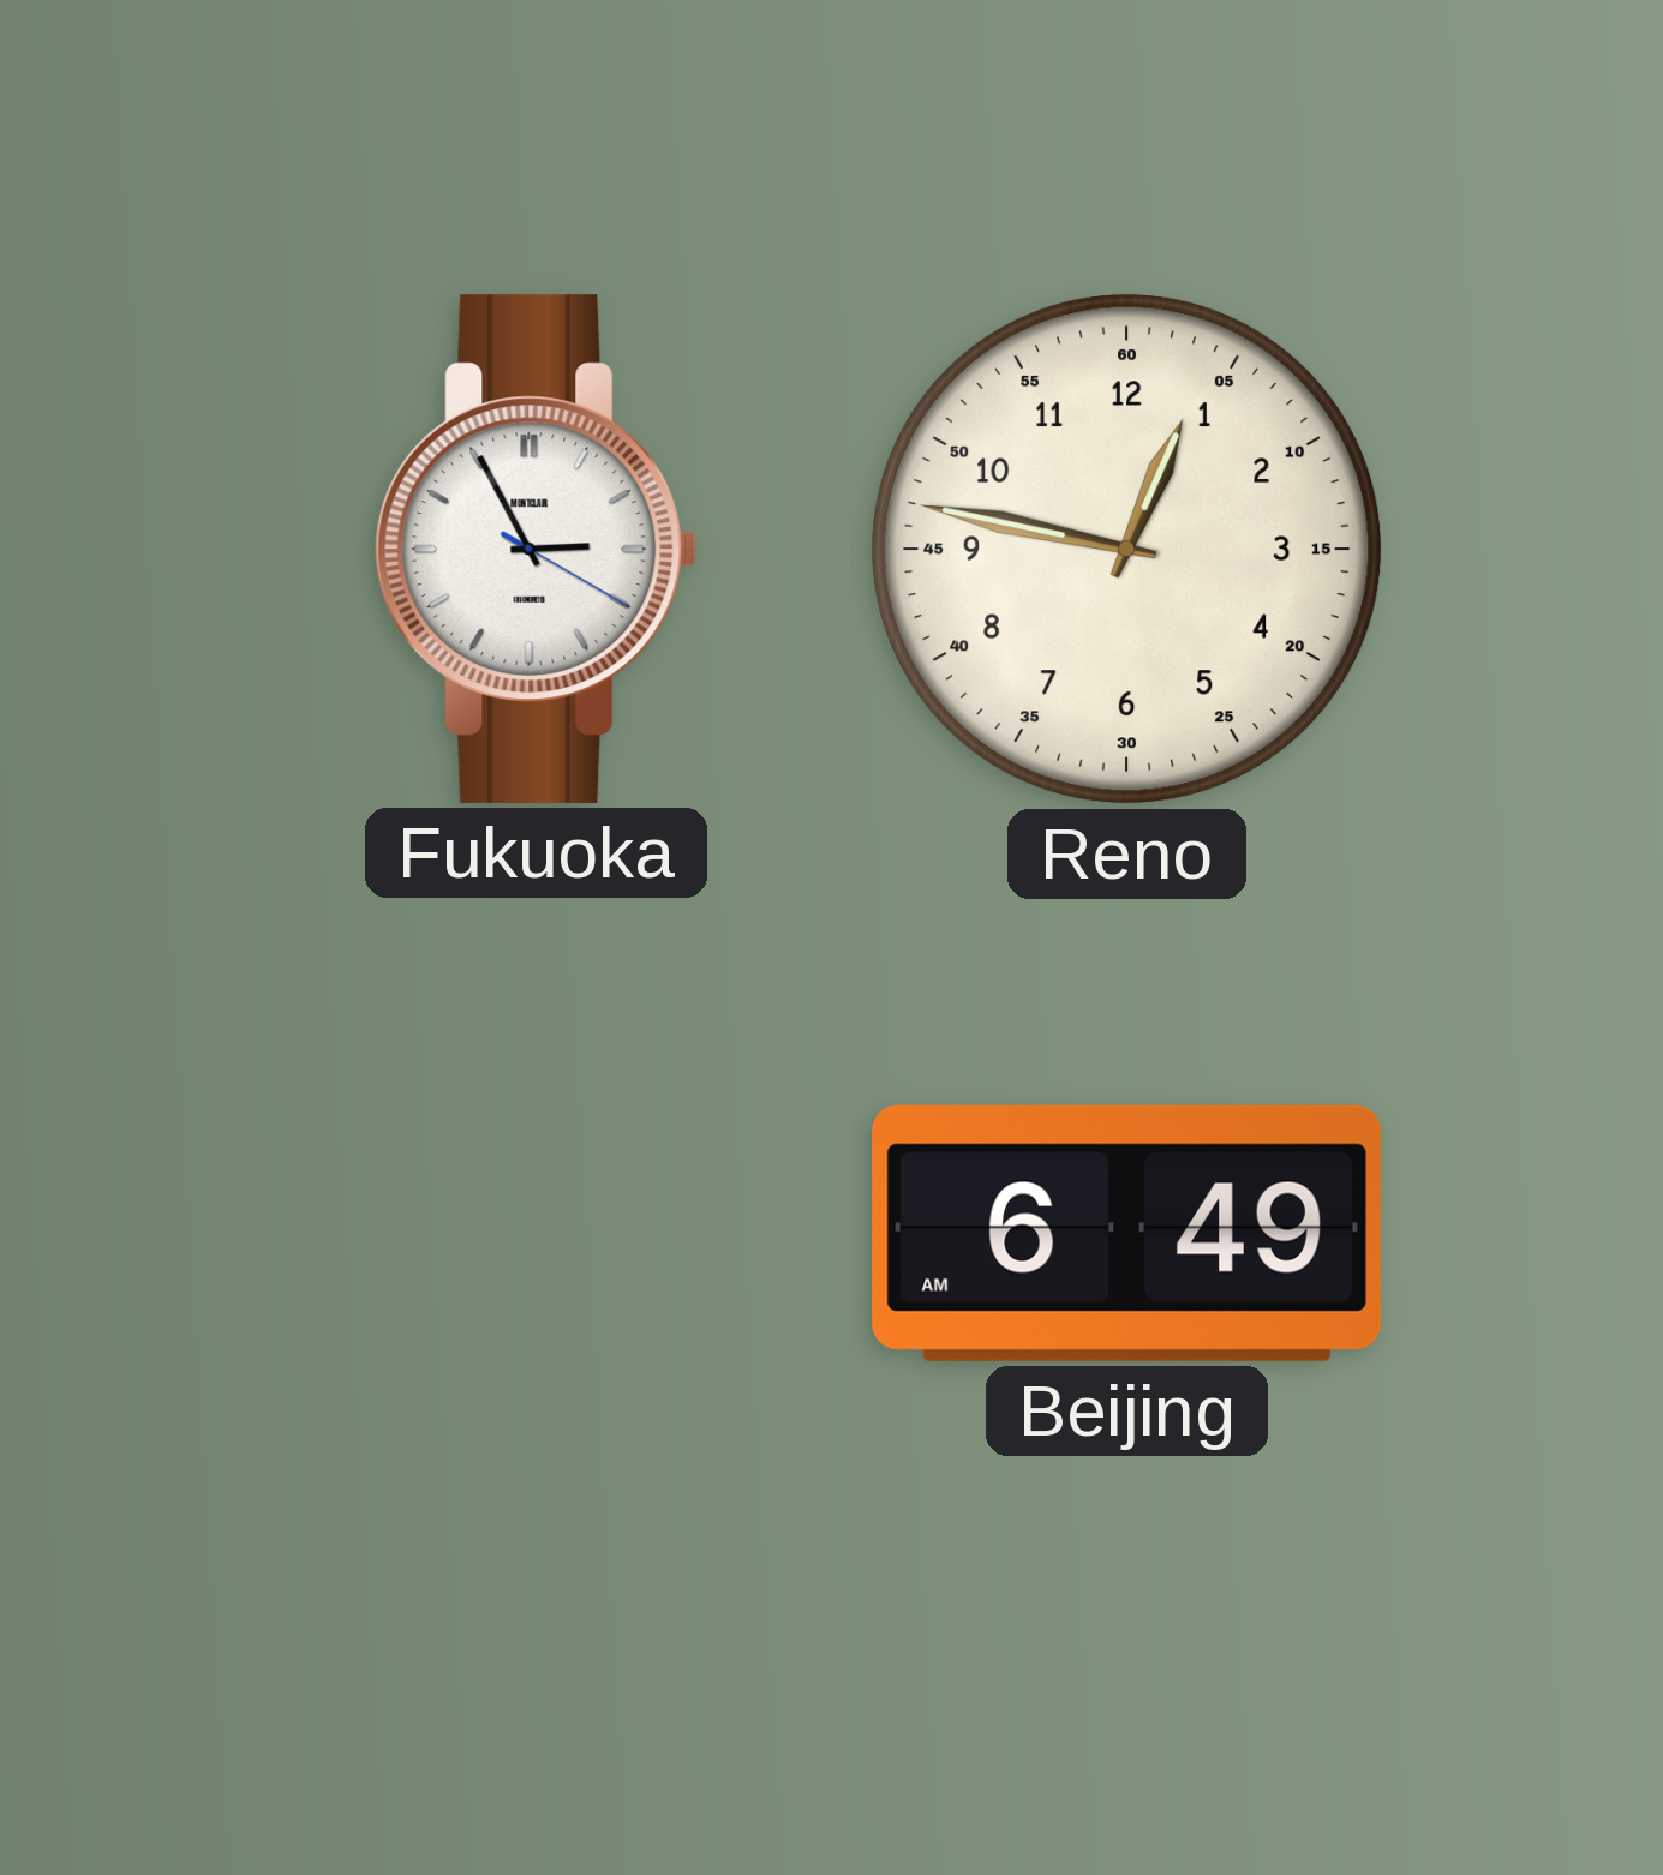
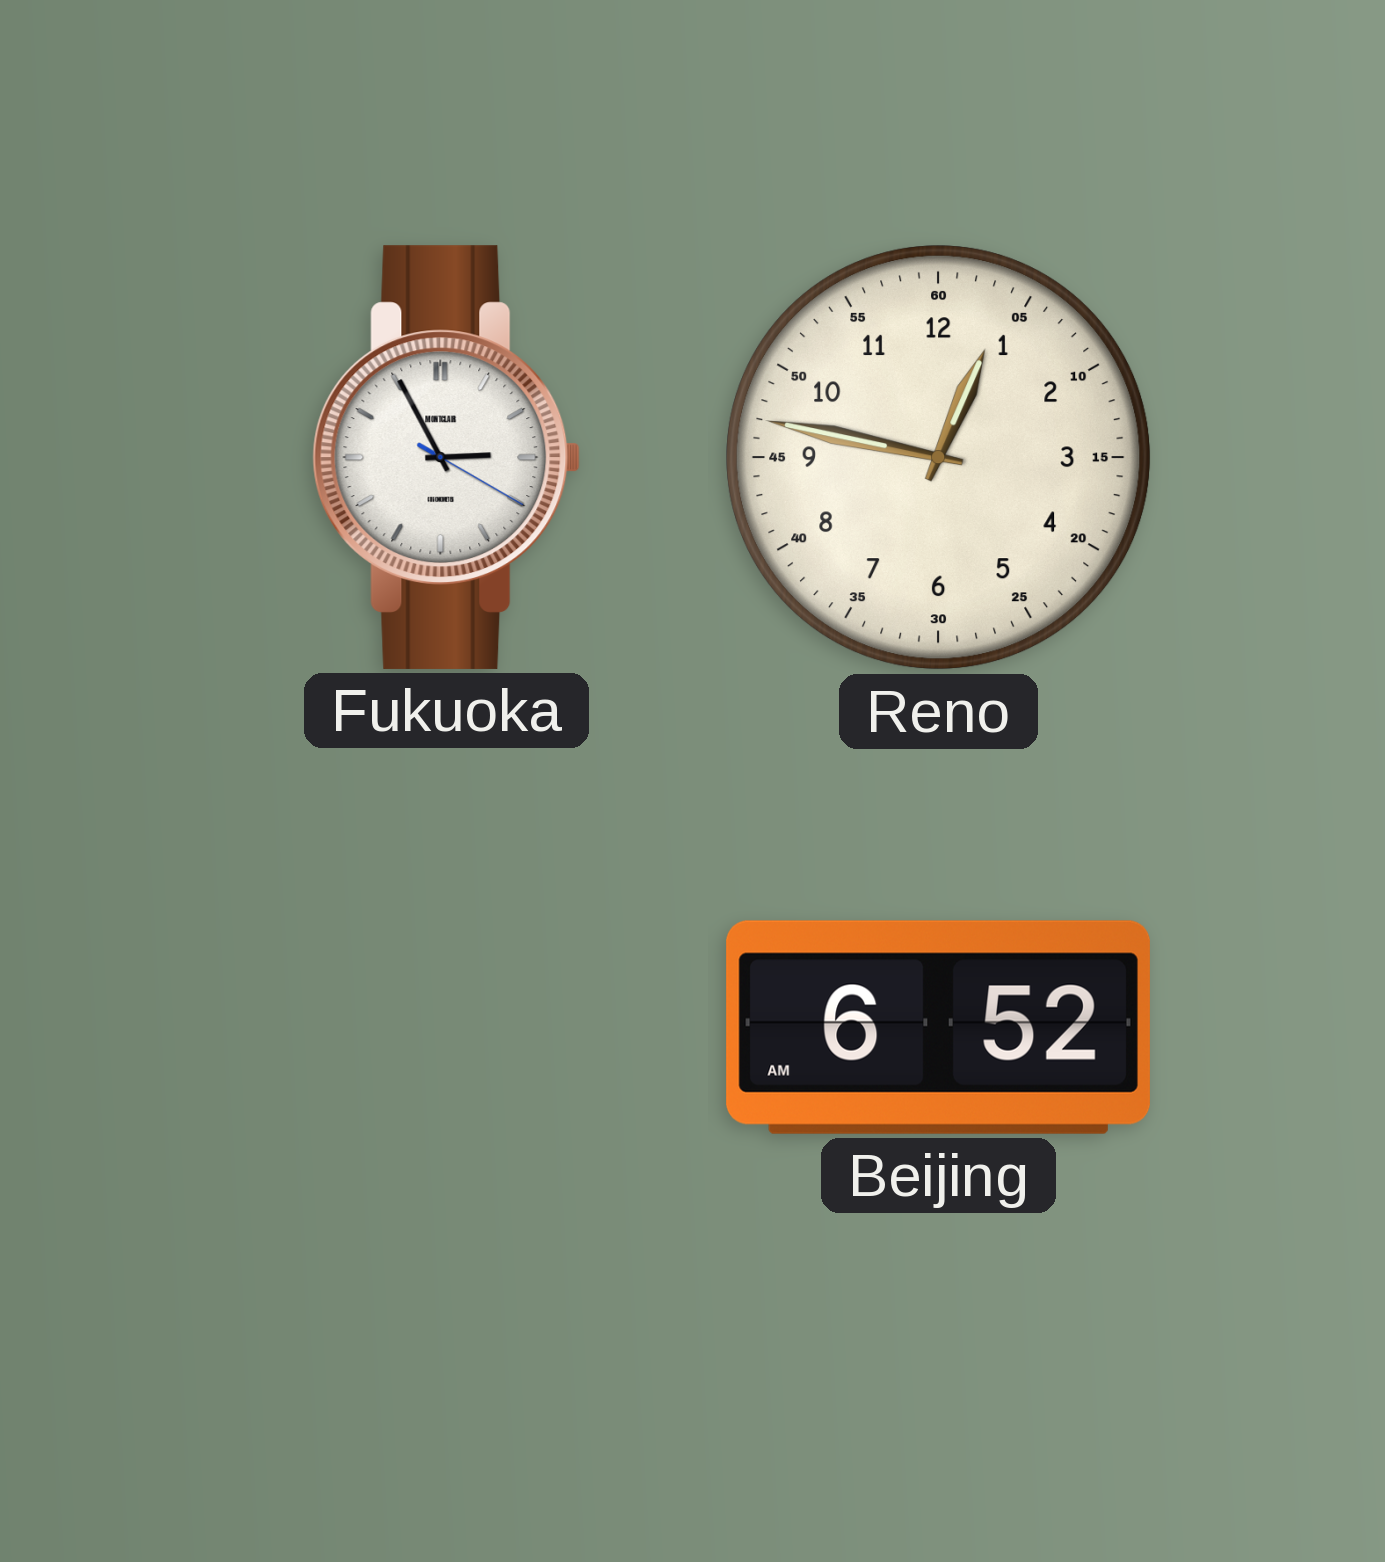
Beijing: 6:49 -> 6:52
